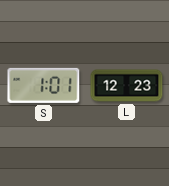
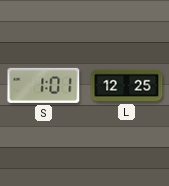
L: 12:23 -> 12:25
